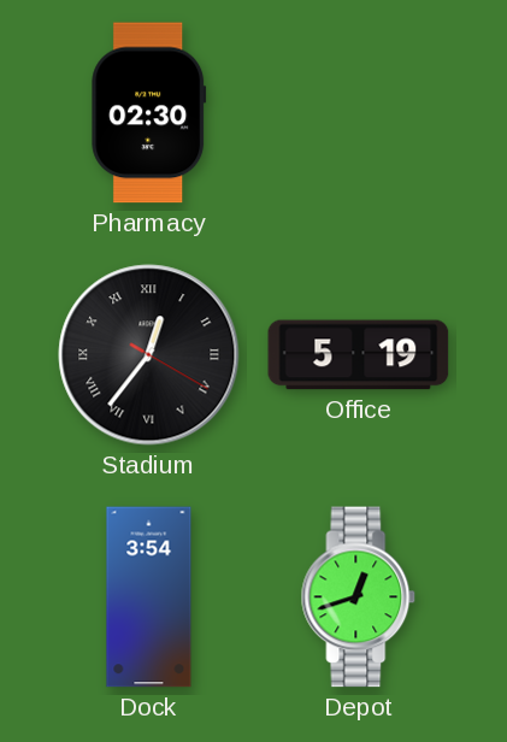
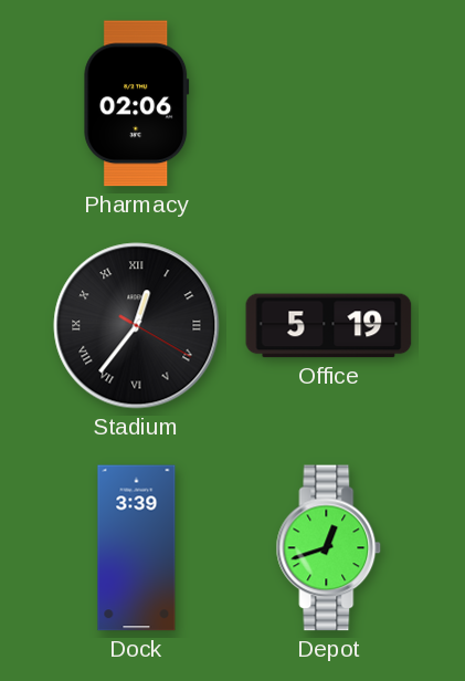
Pharmacy: 02:30 -> 02:06
Dock: 3:54 -> 3:39
